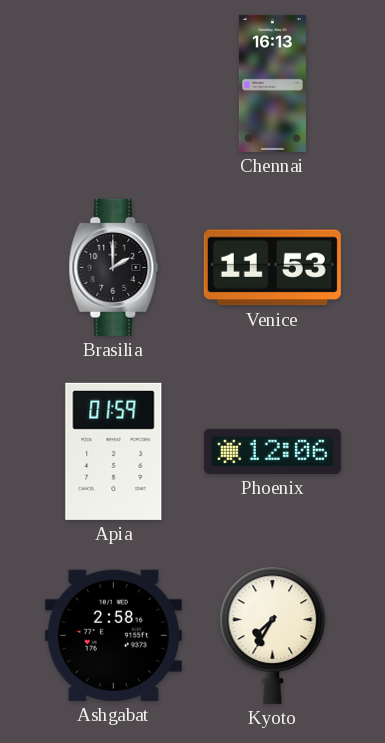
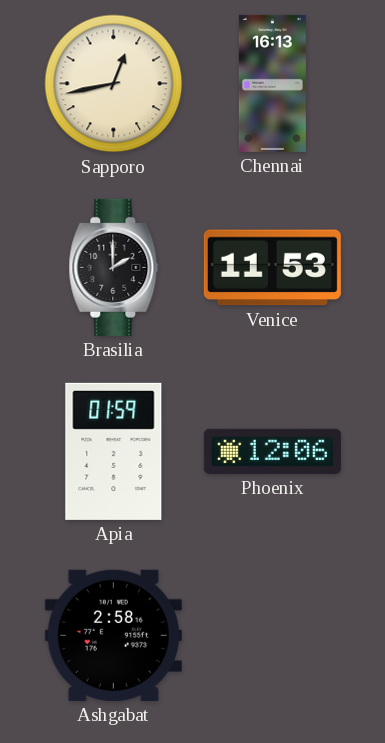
Sapporo: none -> 12:43
Kyoto: 7:35 -> none
